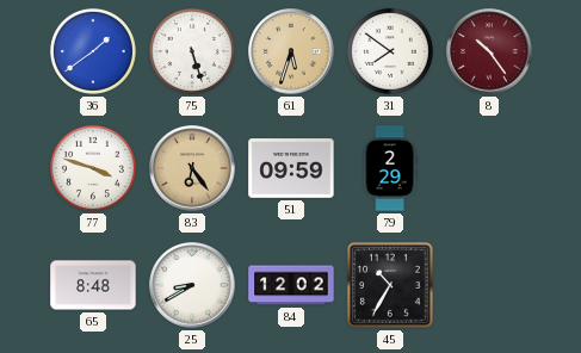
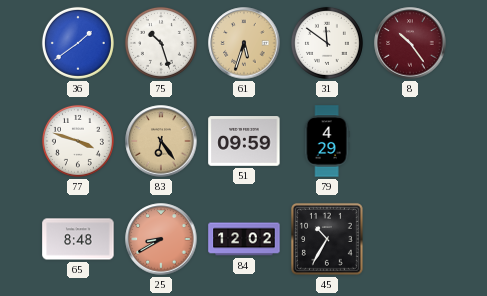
75: 5:27 -> 10:27
31: 7:51 -> 11:51
79: 2:29 -> 4:29
25 dial: white -> salmon
